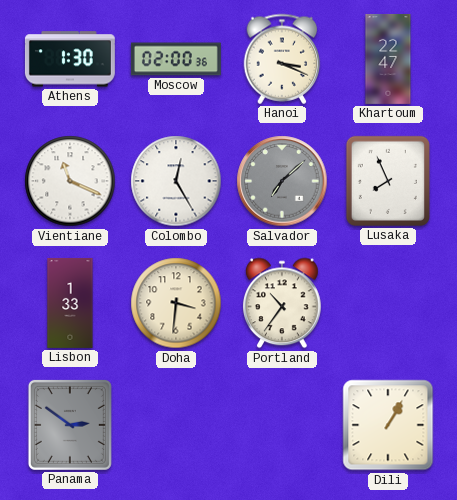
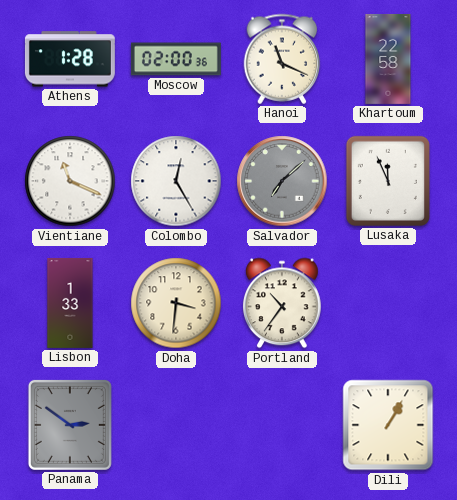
Athens: 1:30 -> 1:28
Hanoi: 3:19 -> 11:19
Khartoum: 22:47 -> 22:58
Lusaka: 7:56 -> 11:56
